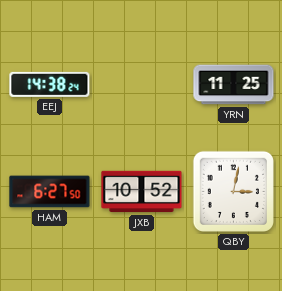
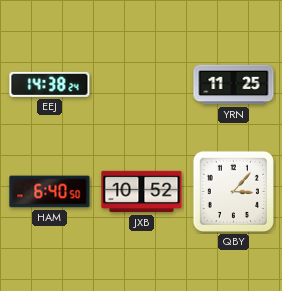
HAM: 6:27 -> 6:40
QBY: 3:02 -> 3:07
